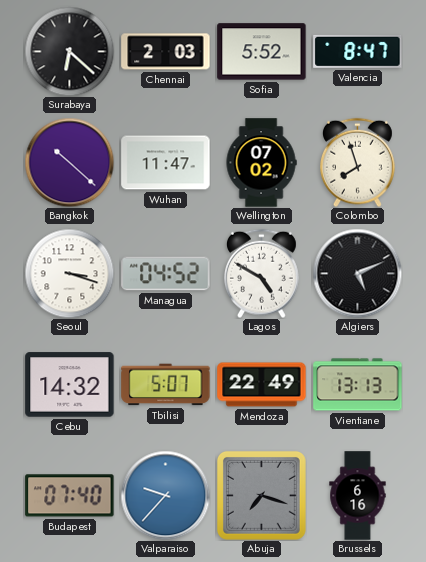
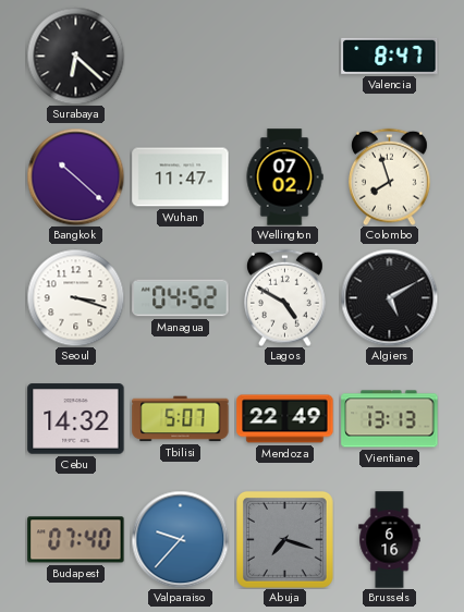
Chennai: 2:03 -> none
Sofia: 5:52 -> none
Algiers: 5:11 -> 5:10
